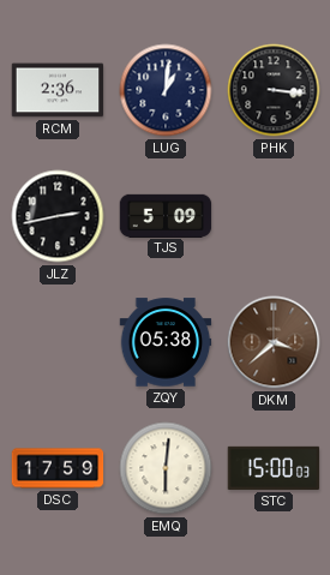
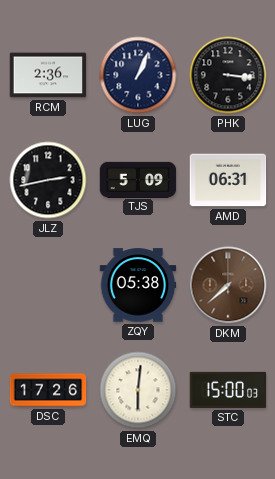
LUG: 1:01 -> 1:04
AMD: none -> 06:31
DKM: 3:38 -> 7:38
DSC: 17:59 -> 17:26
